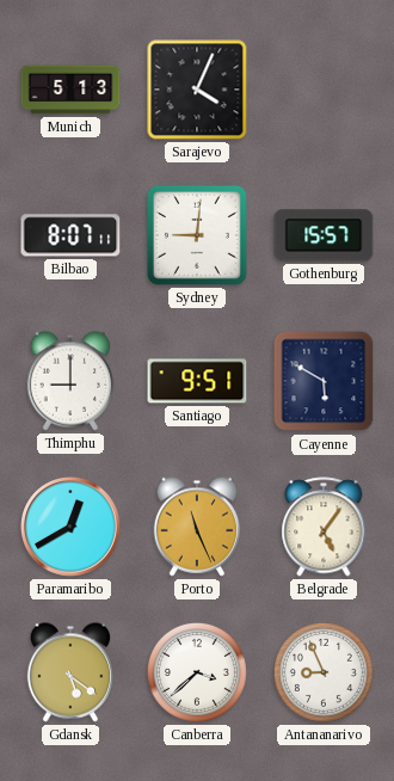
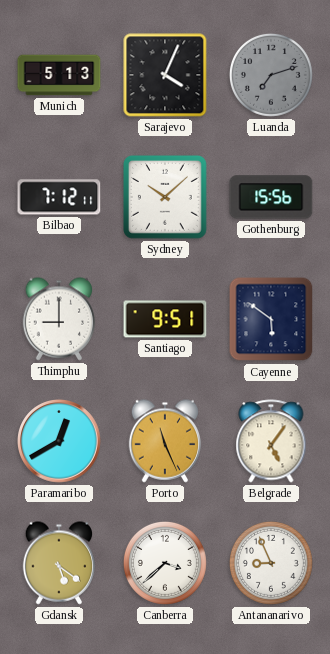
Luanda: none -> 7:12
Bilbao: 8:07 -> 7:12
Sydney: 9:01 -> 10:08
Gothenburg: 15:57 -> 15:56
Cayenne: 5:50 -> 5:51
